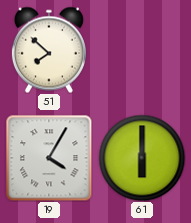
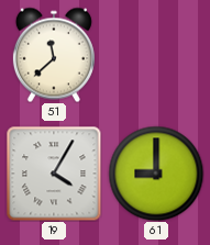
51: 7:52 -> 11:38
61: 6:00 -> 9:00
